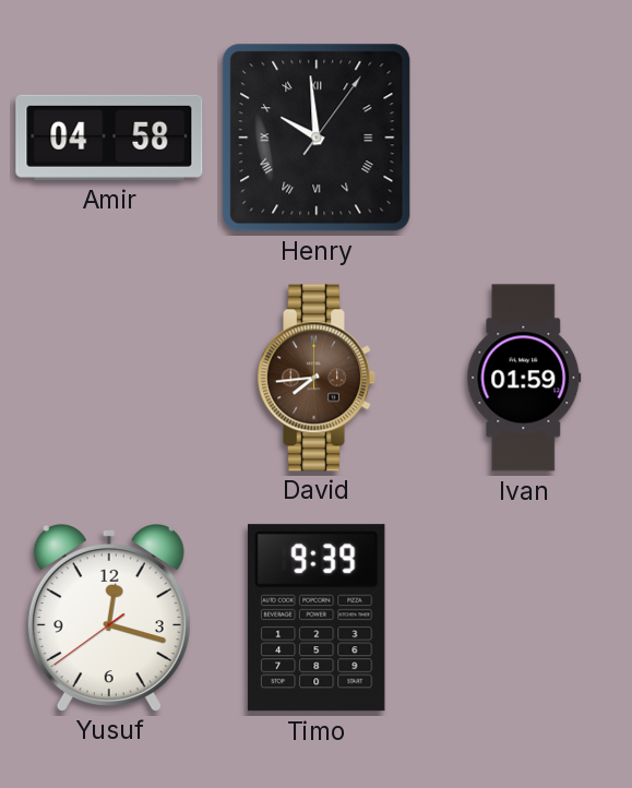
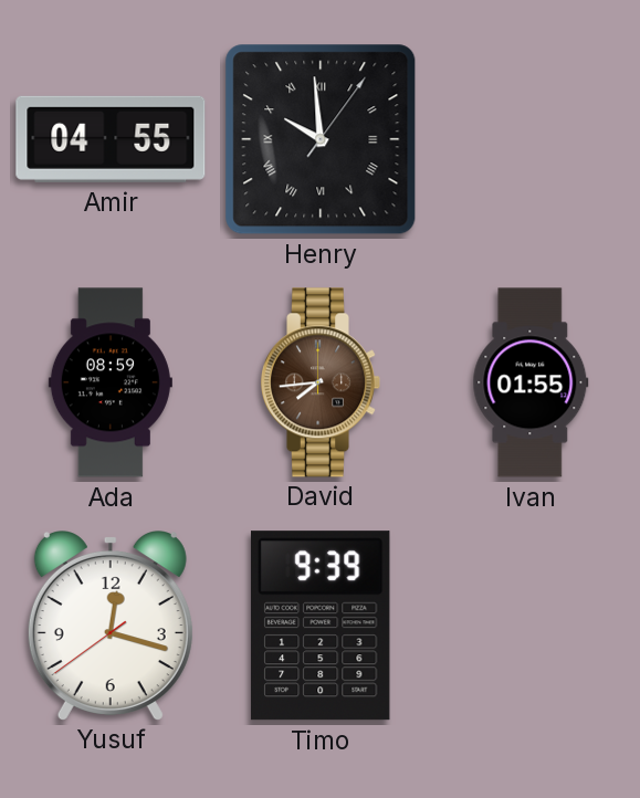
Amir: 04:58 -> 04:55
Ada: none -> 08:59
Ivan: 01:59 -> 01:55
